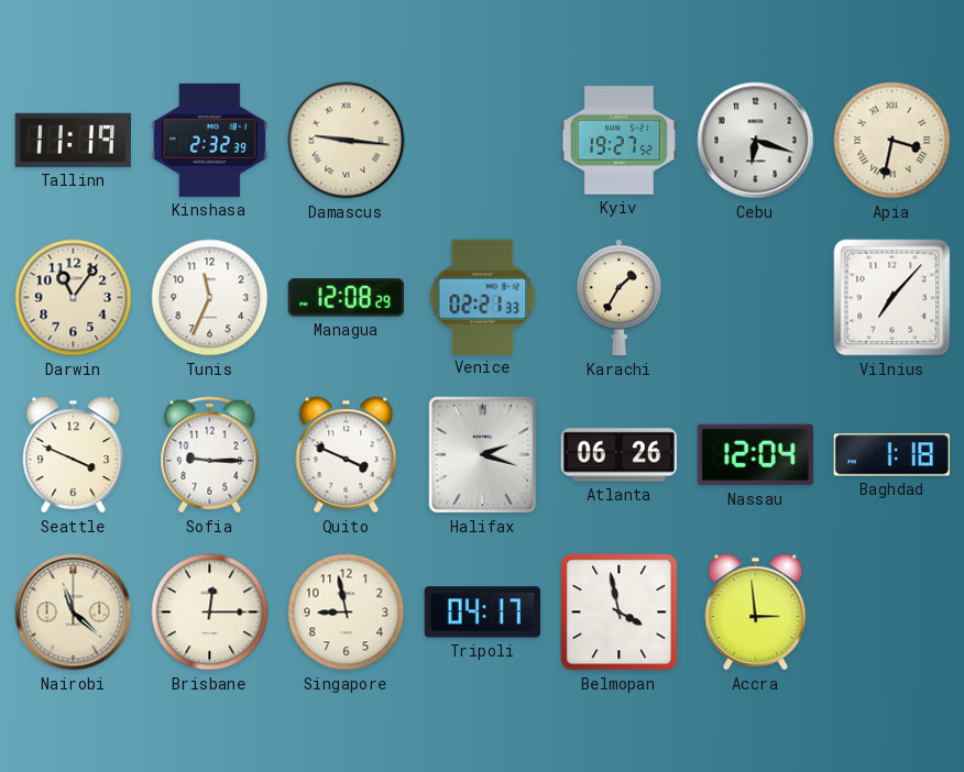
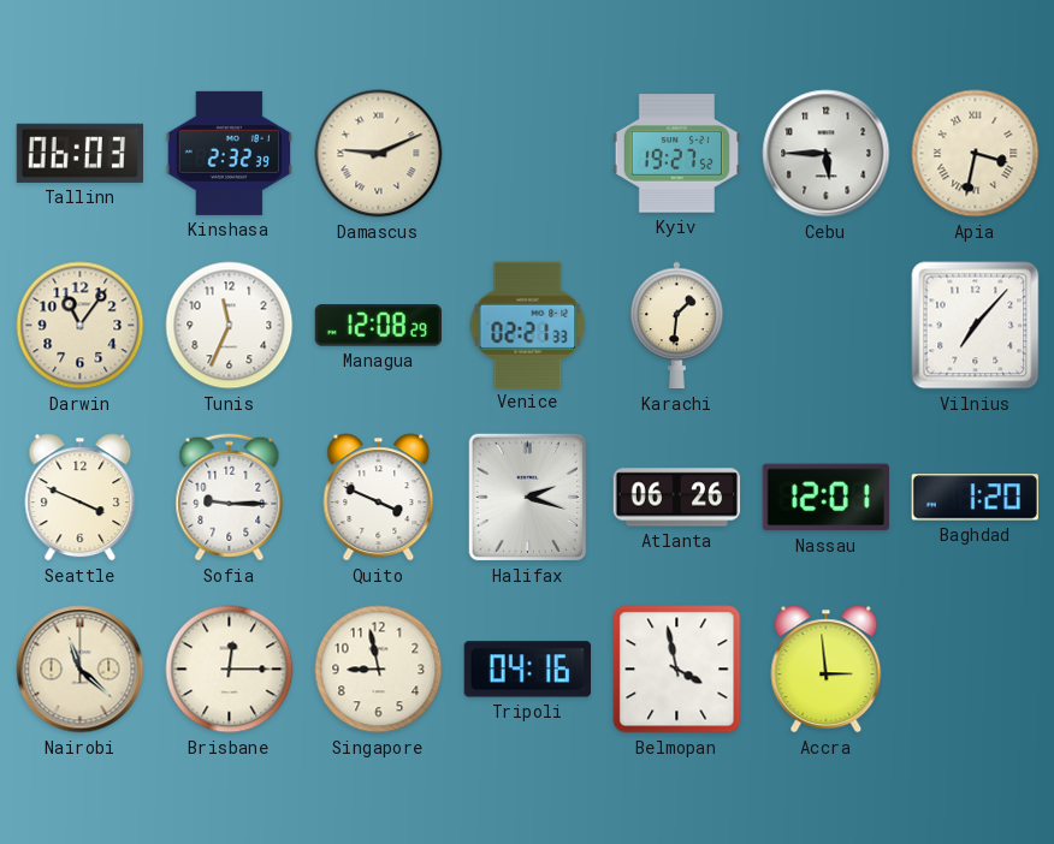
Tallinn: 11:19 -> 06:03
Damascus: 9:16 -> 9:11
Cebu: 6:18 -> 5:45
Karachi: 1:35 -> 1:31
Nassau: 12:04 -> 12:01
Baghdad: 1:18 -> 1:20
Tripoli: 04:17 -> 04:16
